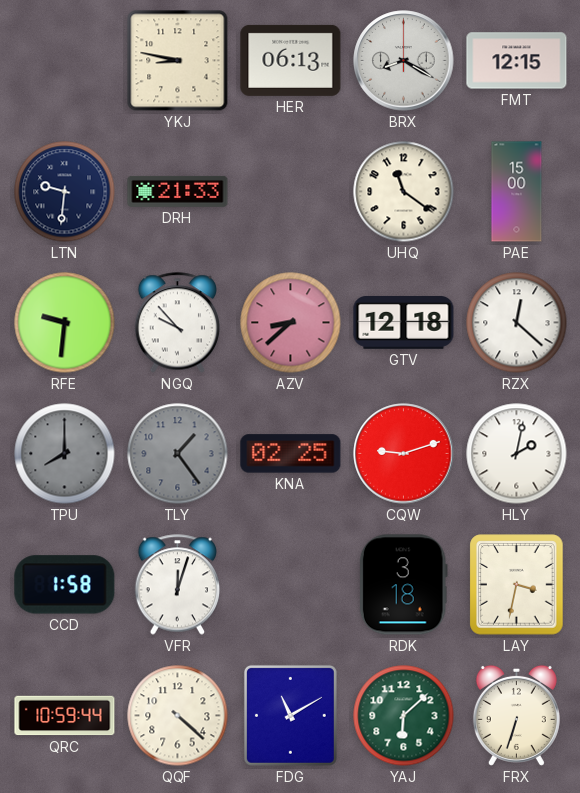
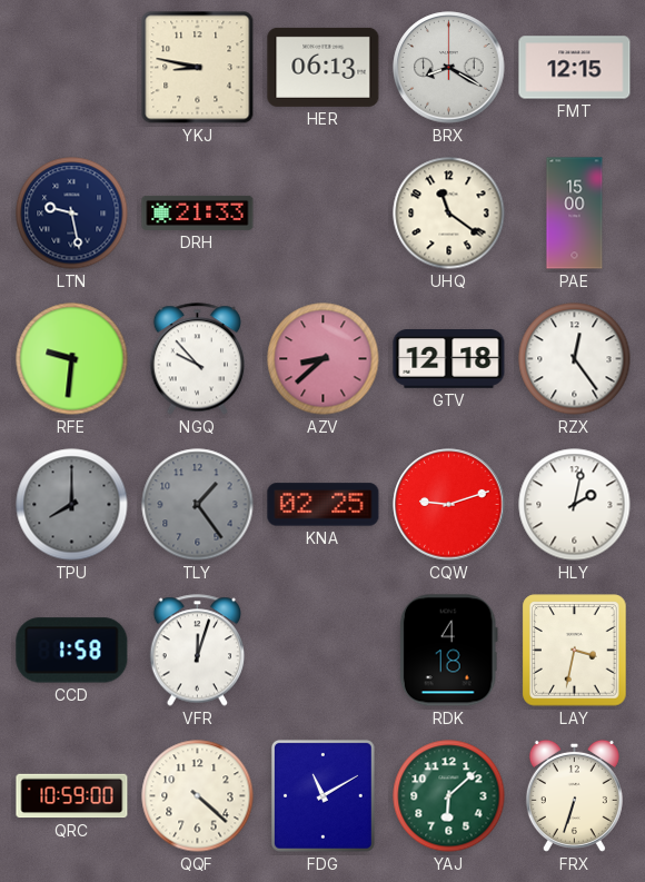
LTN: 9:31 -> 9:28
RZX: 12:22 -> 12:24
RDK: 3:18 -> 4:18
QRC: 10:59:44 -> 10:59:00
